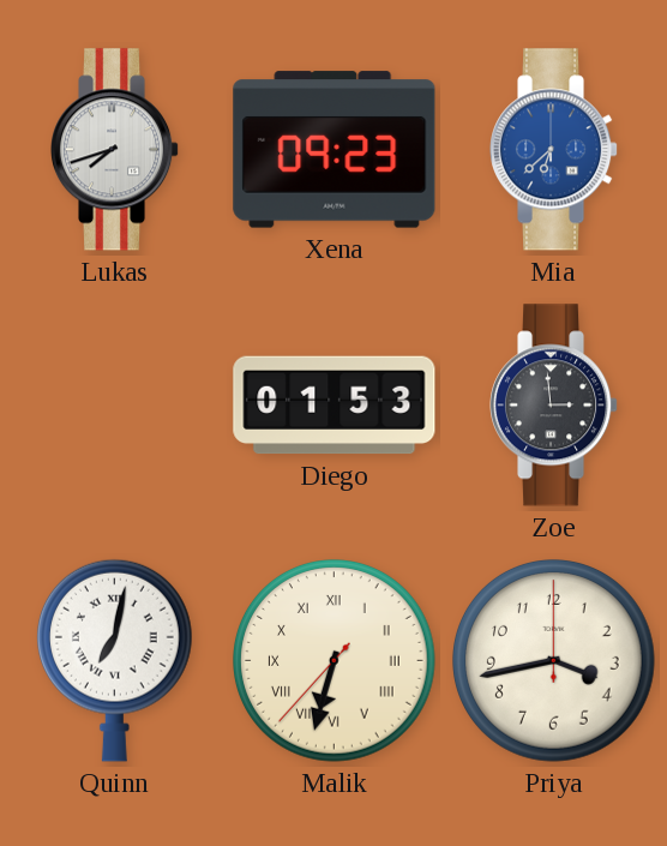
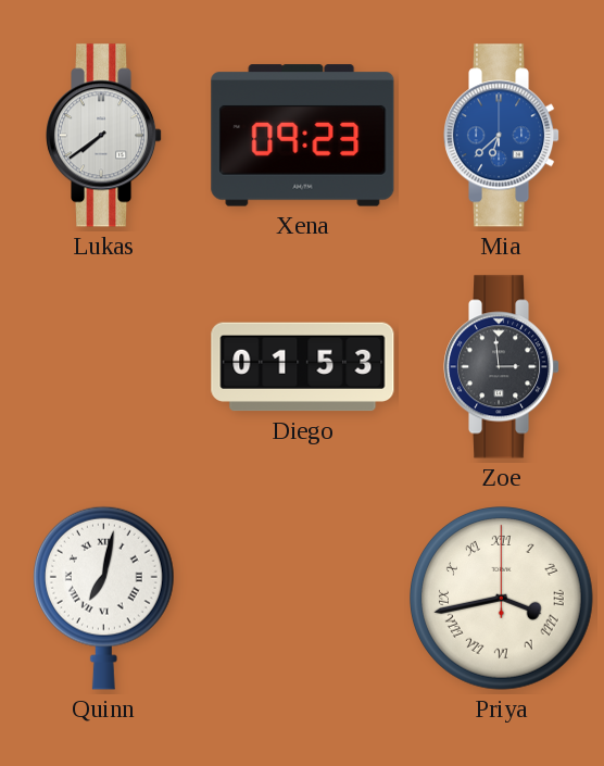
Lukas: 7:42 -> 7:39
Malik: 6:32 -> none
Priya numerals: Arabic -> Roman
